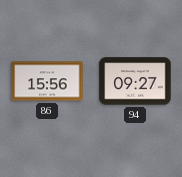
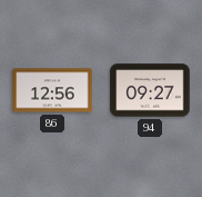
86: 15:56 -> 12:56
